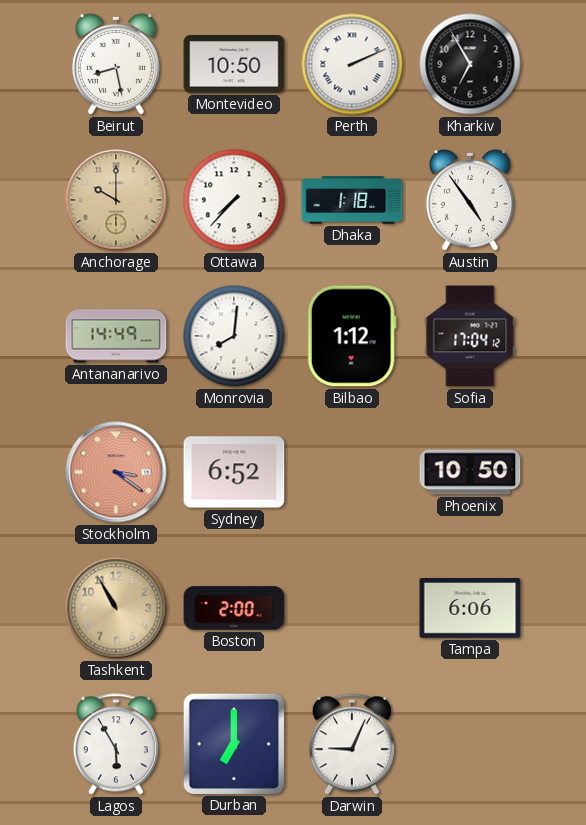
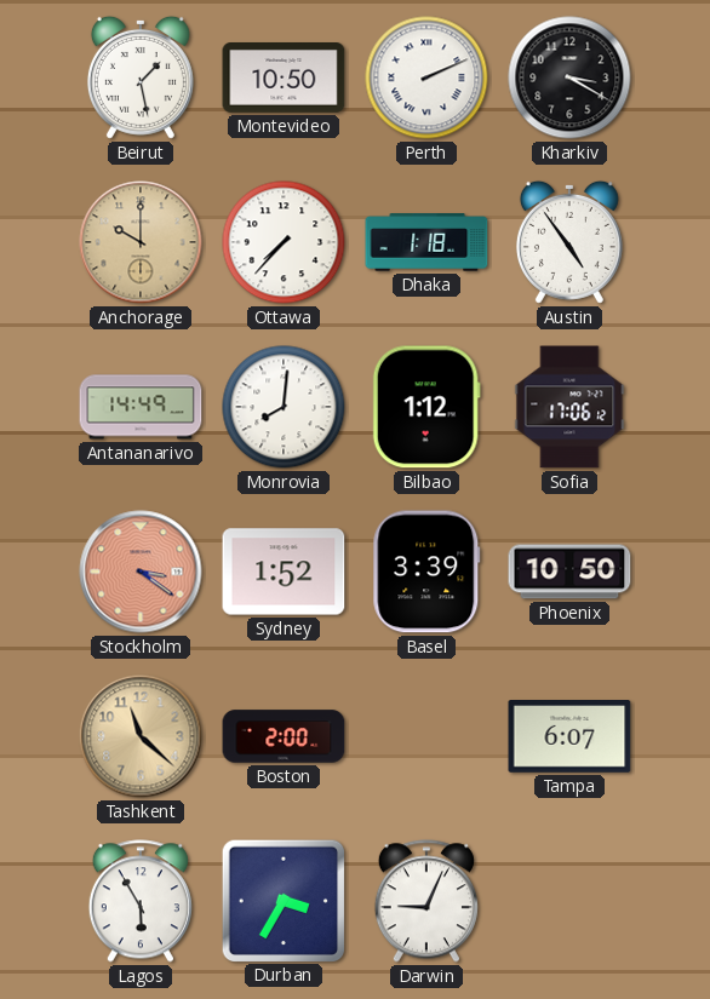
Beirut: 8:28 -> 1:28
Kharkiv: 6:55 -> 3:20
Sofia: 17:04 -> 17:06
Sydney: 6:52 -> 1:52
Basel: none -> 3:39
Tashkent: 10:55 -> 11:22
Tampa: 6:06 -> 6:07
Durban: 7:00 -> 3:35
